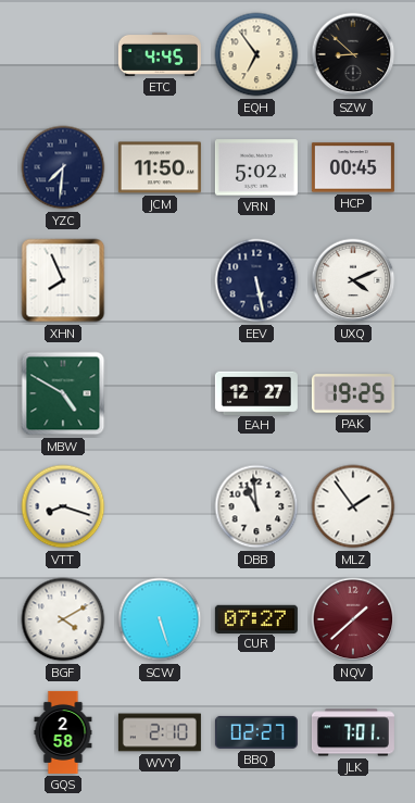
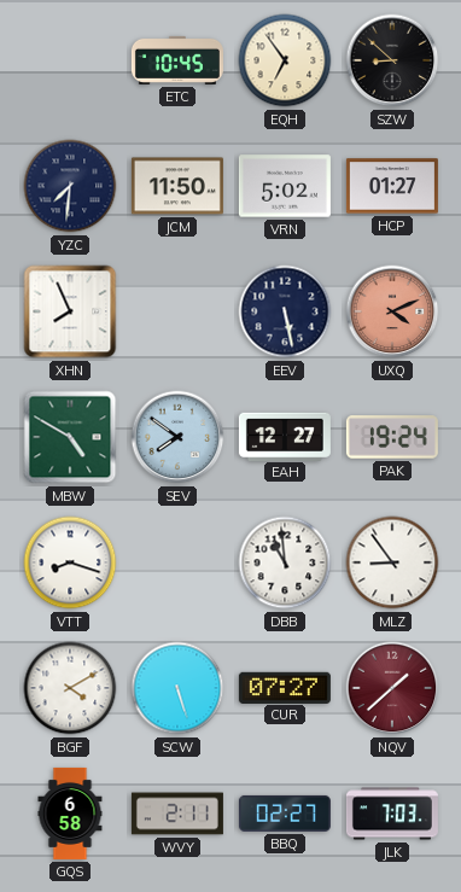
ETC: 4:45 -> 10:45
HCP: 00:45 -> 01:27
UXQ dial: white -> salmon
SEV: none -> 7:51
PAK: 19:25 -> 19:24
MLZ: 1:54 -> 8:54
GQS: 2:58 -> 6:58
WVY: 2:10 -> 2:11
JLK: 7:01 -> 7:03
